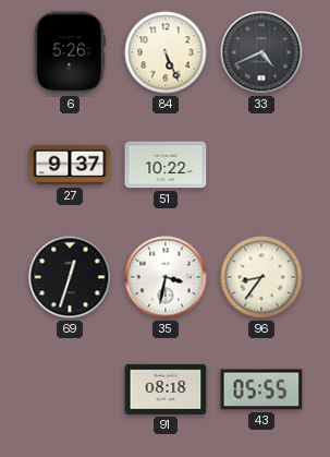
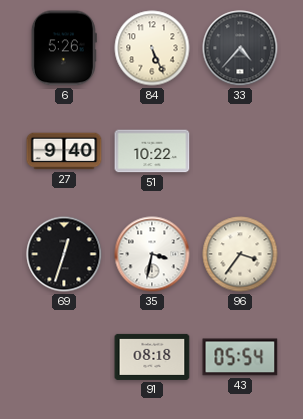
33: 4:41 -> 4:37
27: 9:37 -> 9:40
96: 8:36 -> 3:36
43: 05:55 -> 05:54
